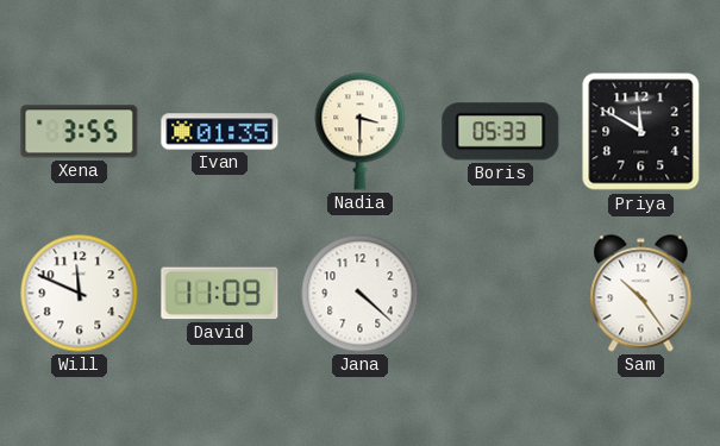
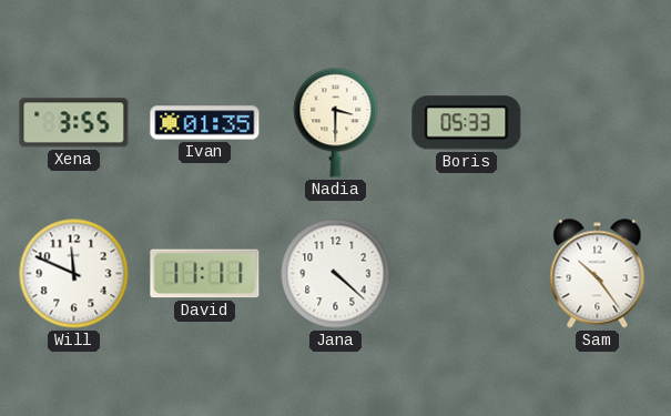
Priya: 11:50 -> none
David: 11:09 -> 11:11
